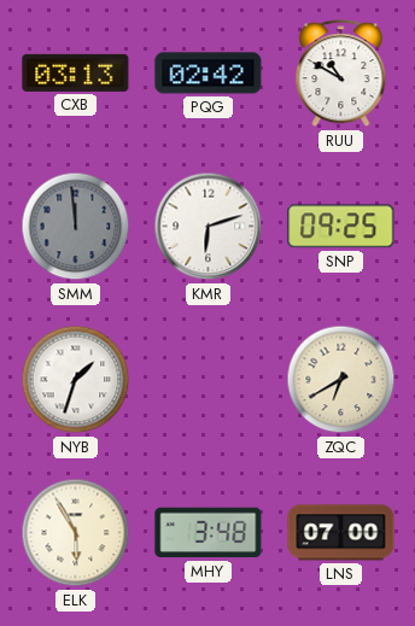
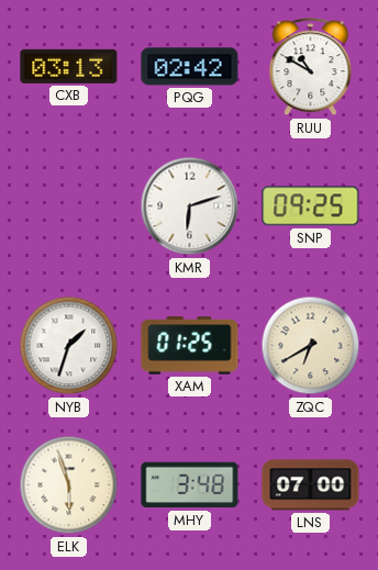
SMM: 11:59 -> none
XAM: none -> 01:25
ELK: 5:55 -> 5:57
